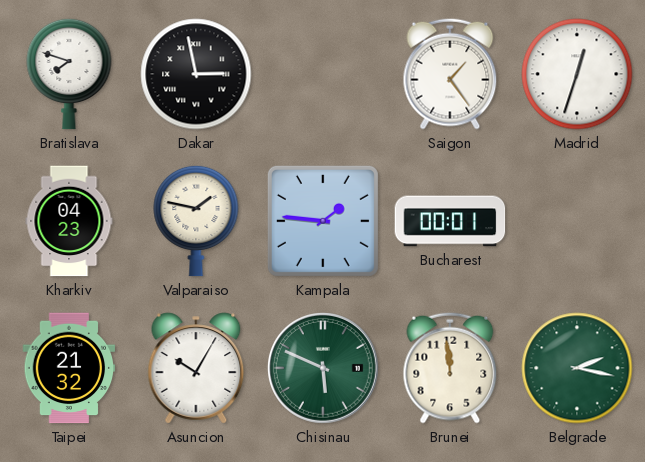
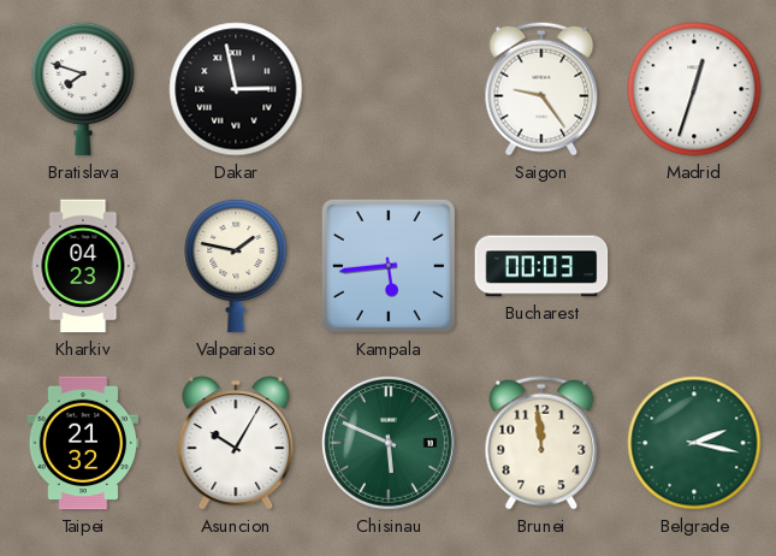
Saigon: 1:24 -> 9:24
Kampala: 1:46 -> 5:44
Bucharest: 00:01 -> 00:03
